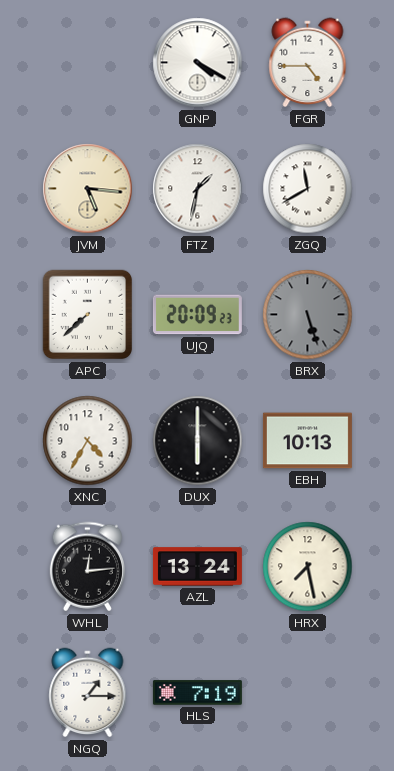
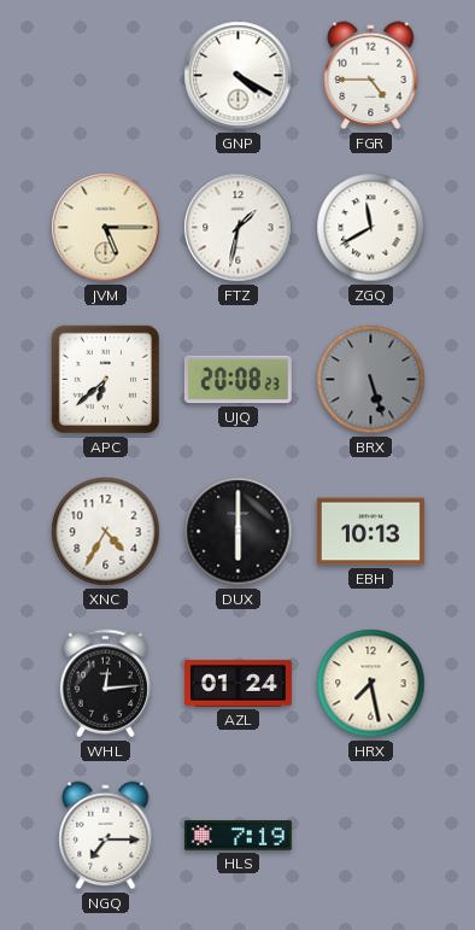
JVM: 5:16 -> 5:15
APC: 7:38 -> 6:38
UJQ: 20:09 -> 20:08
AZL: 13:24 -> 01:24
NGQ: 1:15 -> 7:15
